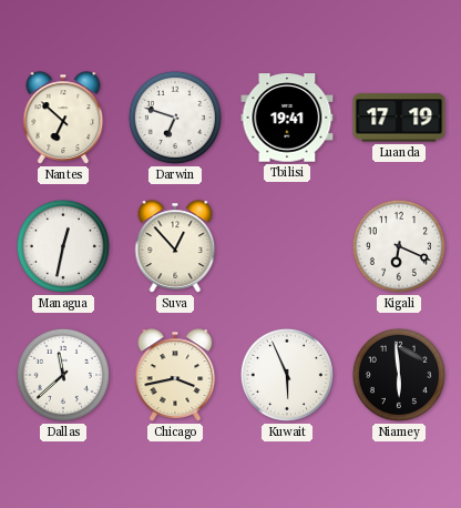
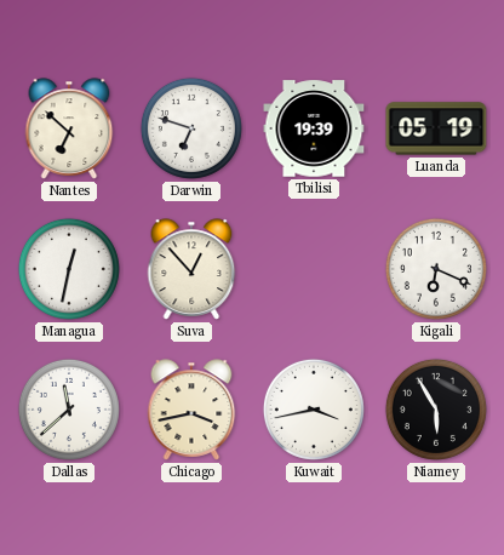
Tbilisi: 19:41 -> 19:39
Luanda: 17:19 -> 05:19
Kuwait: 5:56 -> 3:43
Niamey: 5:59 -> 5:55
